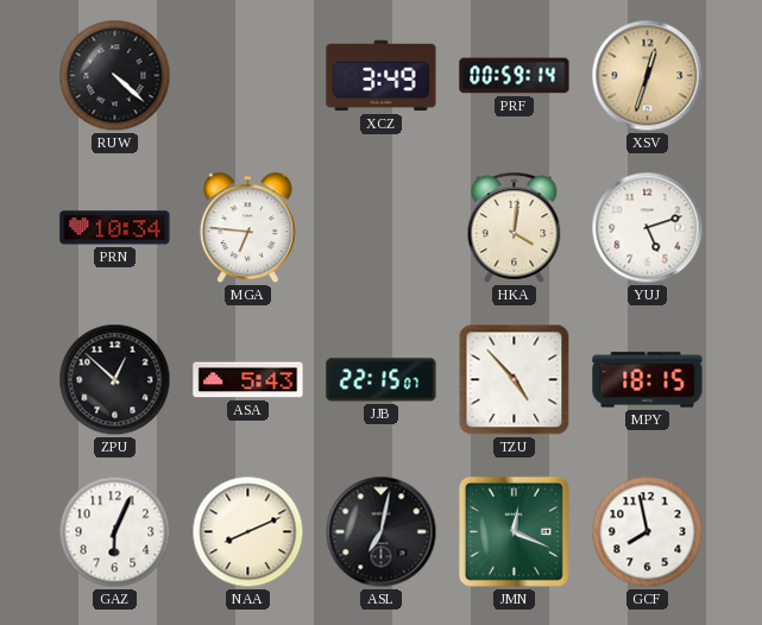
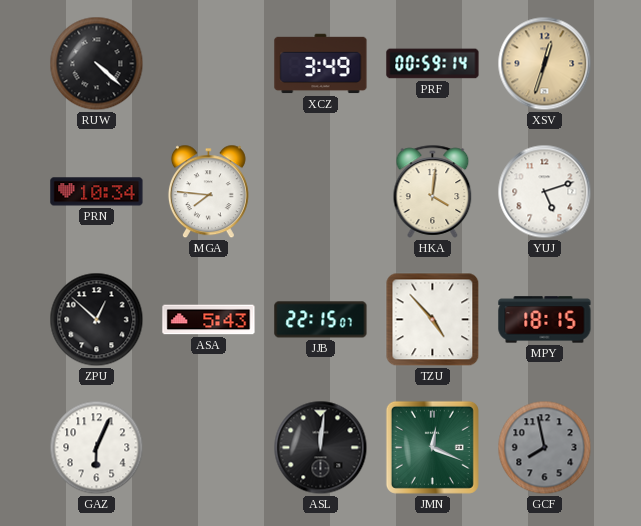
MGA: 6:46 -> 7:46
NAA: 8:11 -> none
ASL: 7:02 -> 12:01
GCF dial: white -> grey
